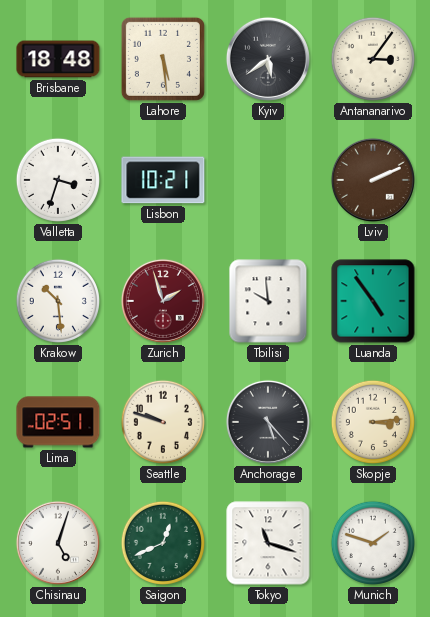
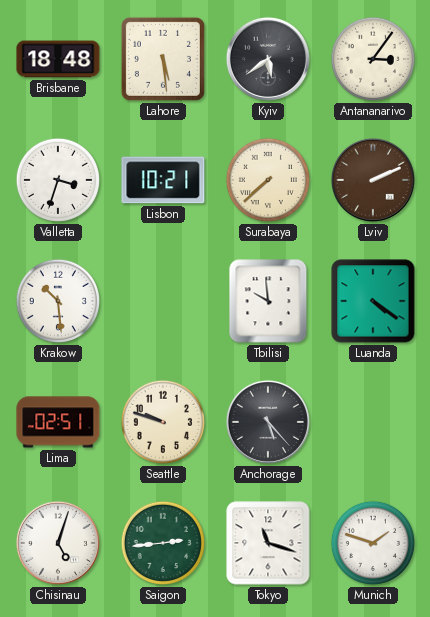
Surabaya: none -> 7:38
Zurich: 1:57 -> none
Luanda: 4:54 -> 4:21
Skopje: 3:14 -> none
Saigon: 12:41 -> 2:44
